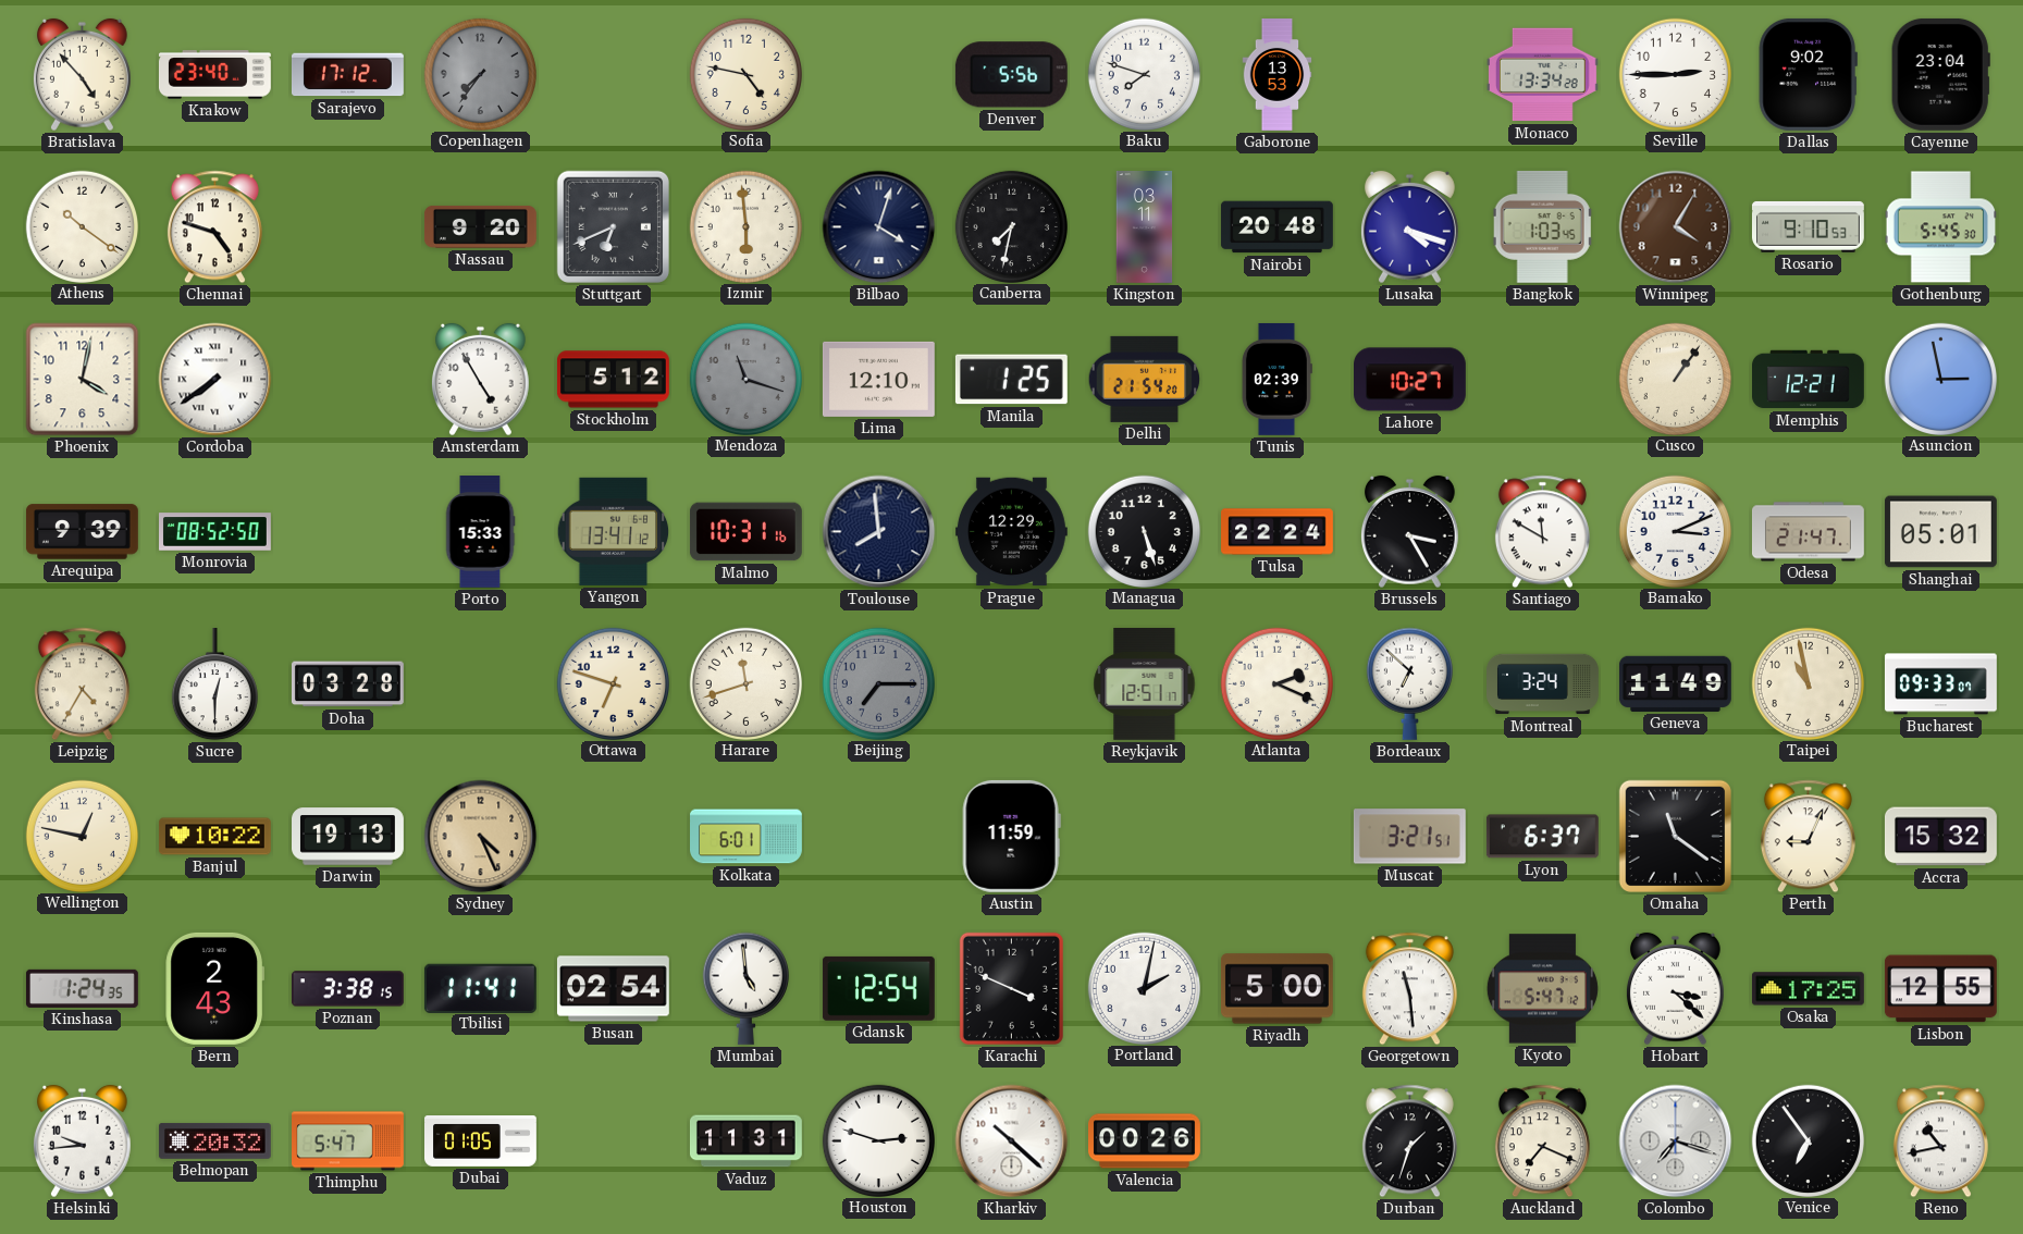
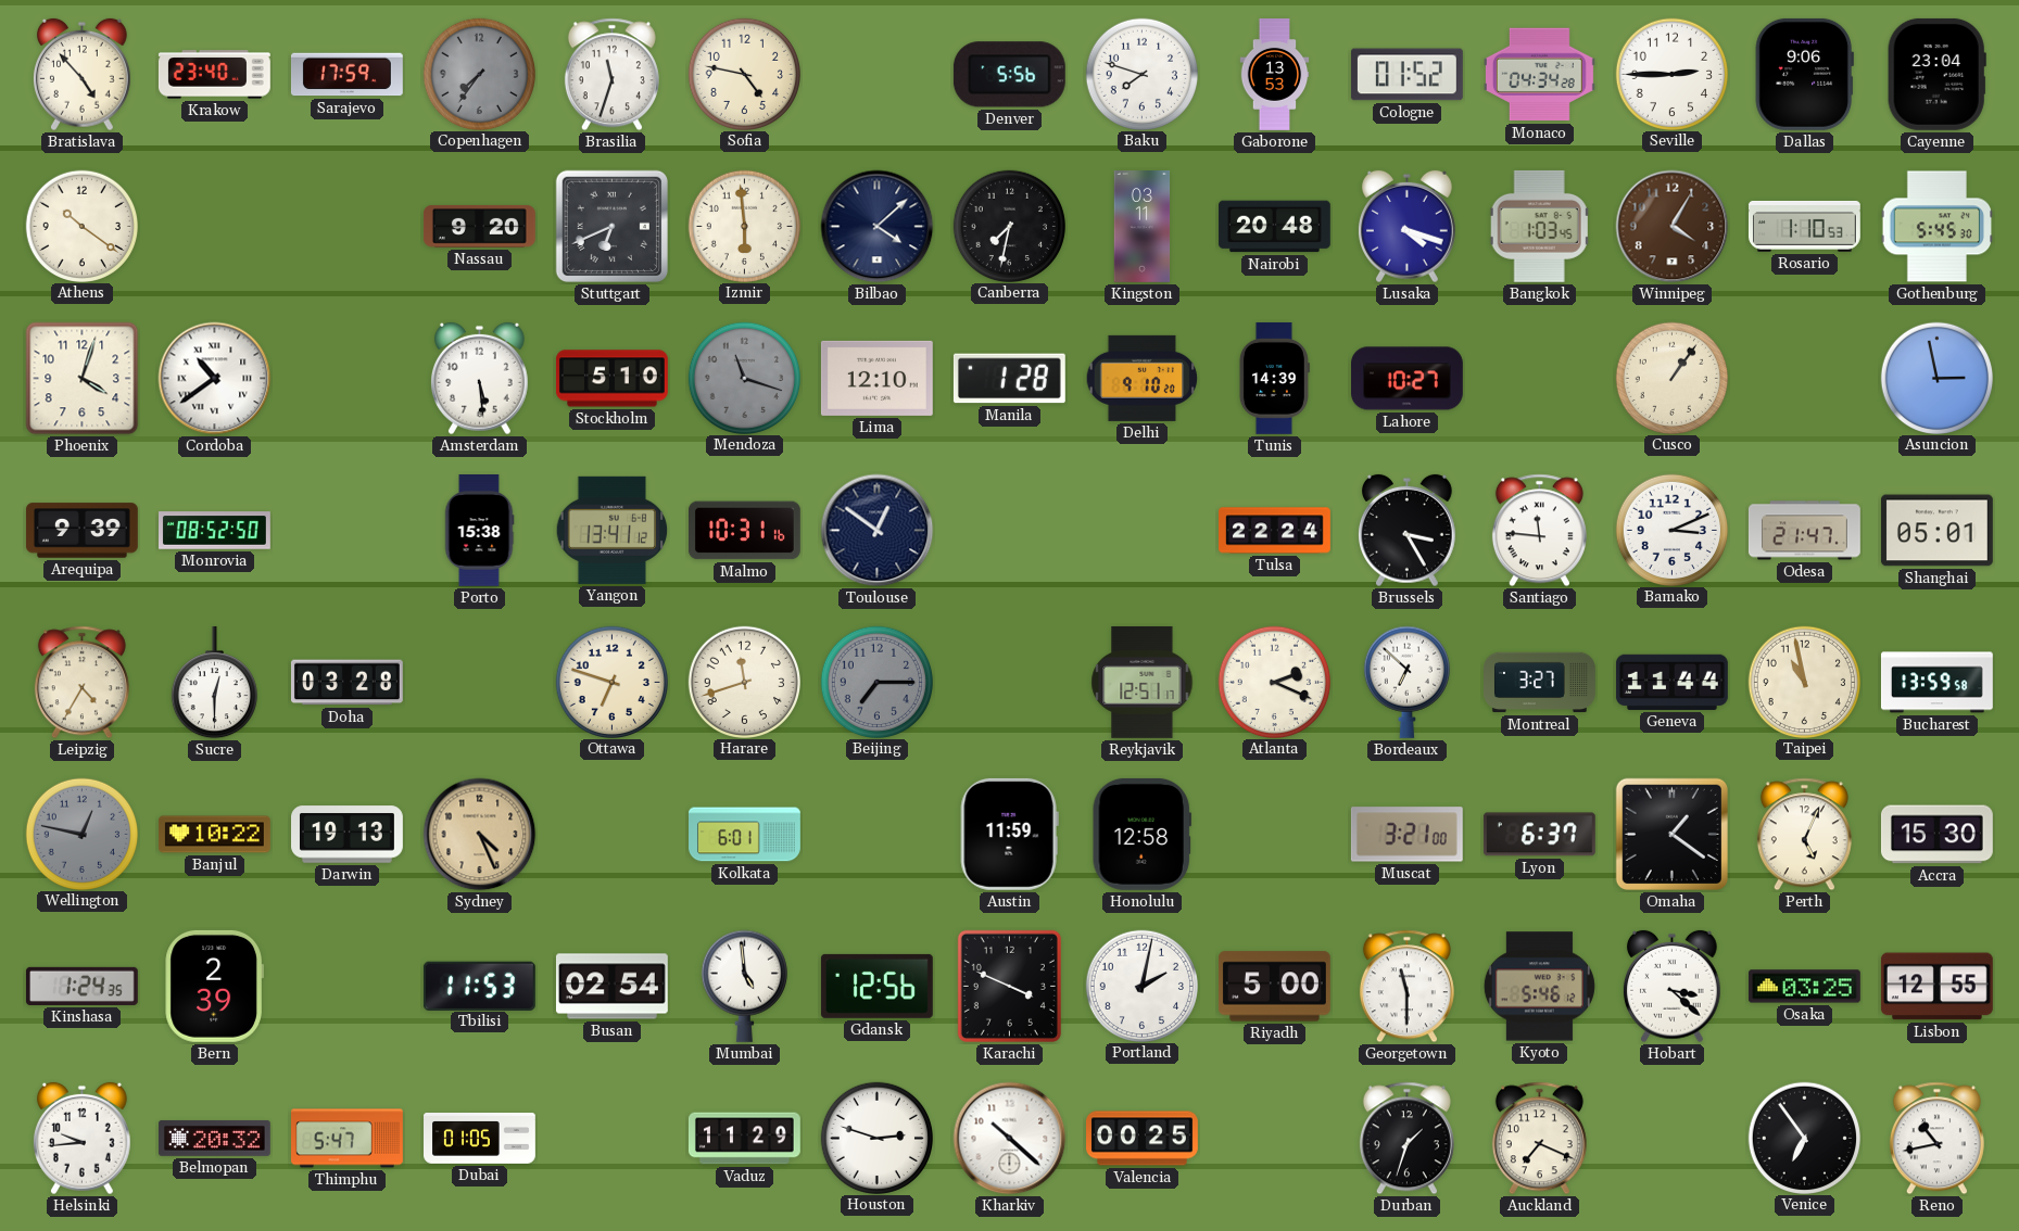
Sarajevo: 17:12 -> 17:59
Brasilia: none -> 11:33
Cologne: none -> 01:52
Monaco: 13:34 -> 04:34
Dallas: 9:02 -> 9:06
Chennai: 4:48 -> none
Bilbao: 4:03 -> 4:08
Rosario: 9:10 -> 1:10
Phoenix: 4:02 -> 4:03
Cordoba: 7:39 -> 10:39
Amsterdam: 4:55 -> 5:29
Stockholm: 5:12 -> 5:10
Manila: 1:25 -> 1:28
Delhi: 21:54 -> 9:10
Tunis: 02:39 -> 14:39
Memphis: 12:21 -> none
Porto: 15:33 -> 15:38
Toulouse: 7:59 -> 12:51
Prague: 12:29 -> none
Managua: 5:27 -> none
Santiago: 11:50 -> 11:46
Montreal: 3:24 -> 3:27
Geneva: 11:49 -> 11:44
Bucharest: 09:33 -> 13:59
Wellington dial: cream -> grey
Honolulu: none -> 12:58
Muscat: 3:21:51 -> 3:21:00
Omaha: 11:21 -> 1:21
Perth: 9:04 -> 5:04
Accra: 15:32 -> 15:30
Bern: 2:43 -> 2:39
Poznan: 3:38 -> none
Tbilisi: 11:41 -> 11:53
Gdansk: 12:54 -> 12:56
Georgetown: 11:29 -> 11:30
Kyoto: 5:47 -> 5:46
Osaka: 17:25 -> 03:25
Vaduz: 11:31 -> 11:29
Valencia: 00:26 -> 00:25
Colombo: 7:18 -> none
